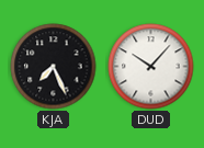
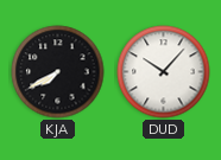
KJA: 7:26 -> 7:40
